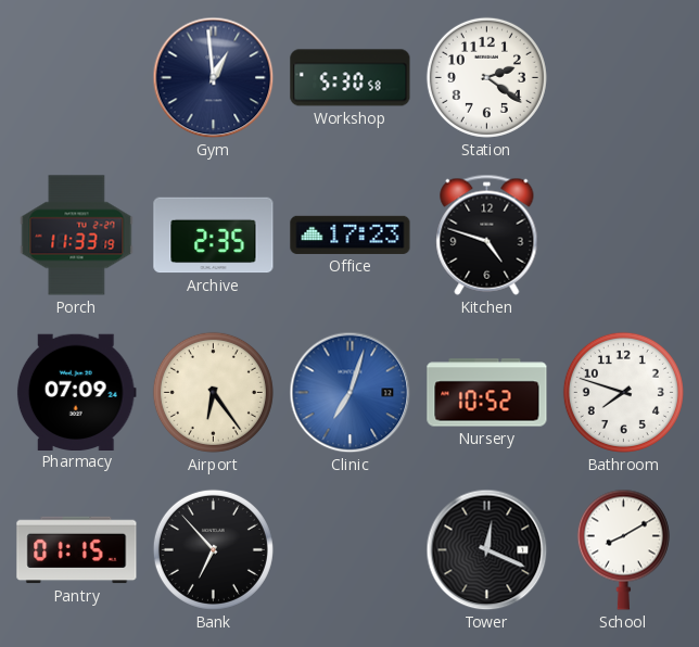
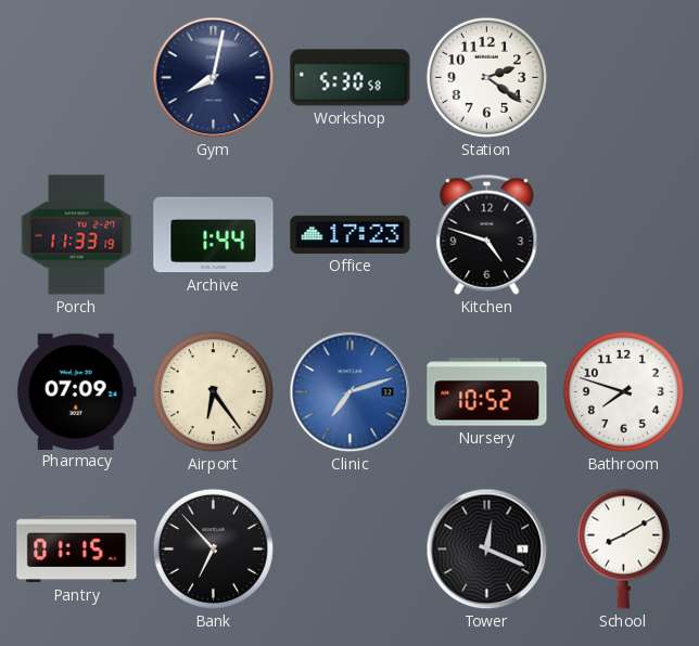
Gym: 12:59 -> 8:02
Archive: 2:35 -> 1:44
Clinic: 7:03 -> 7:12
